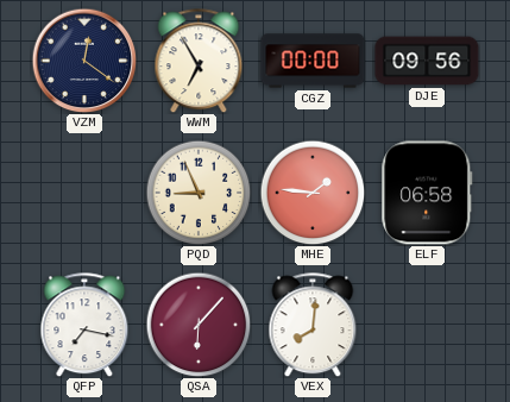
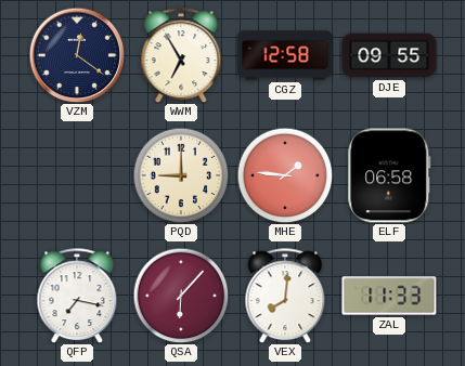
CGZ: 00:00 -> 12:58
DJE: 09:56 -> 09:55
PQD: 8:56 -> 9:00
ZAL: none -> 11:33
